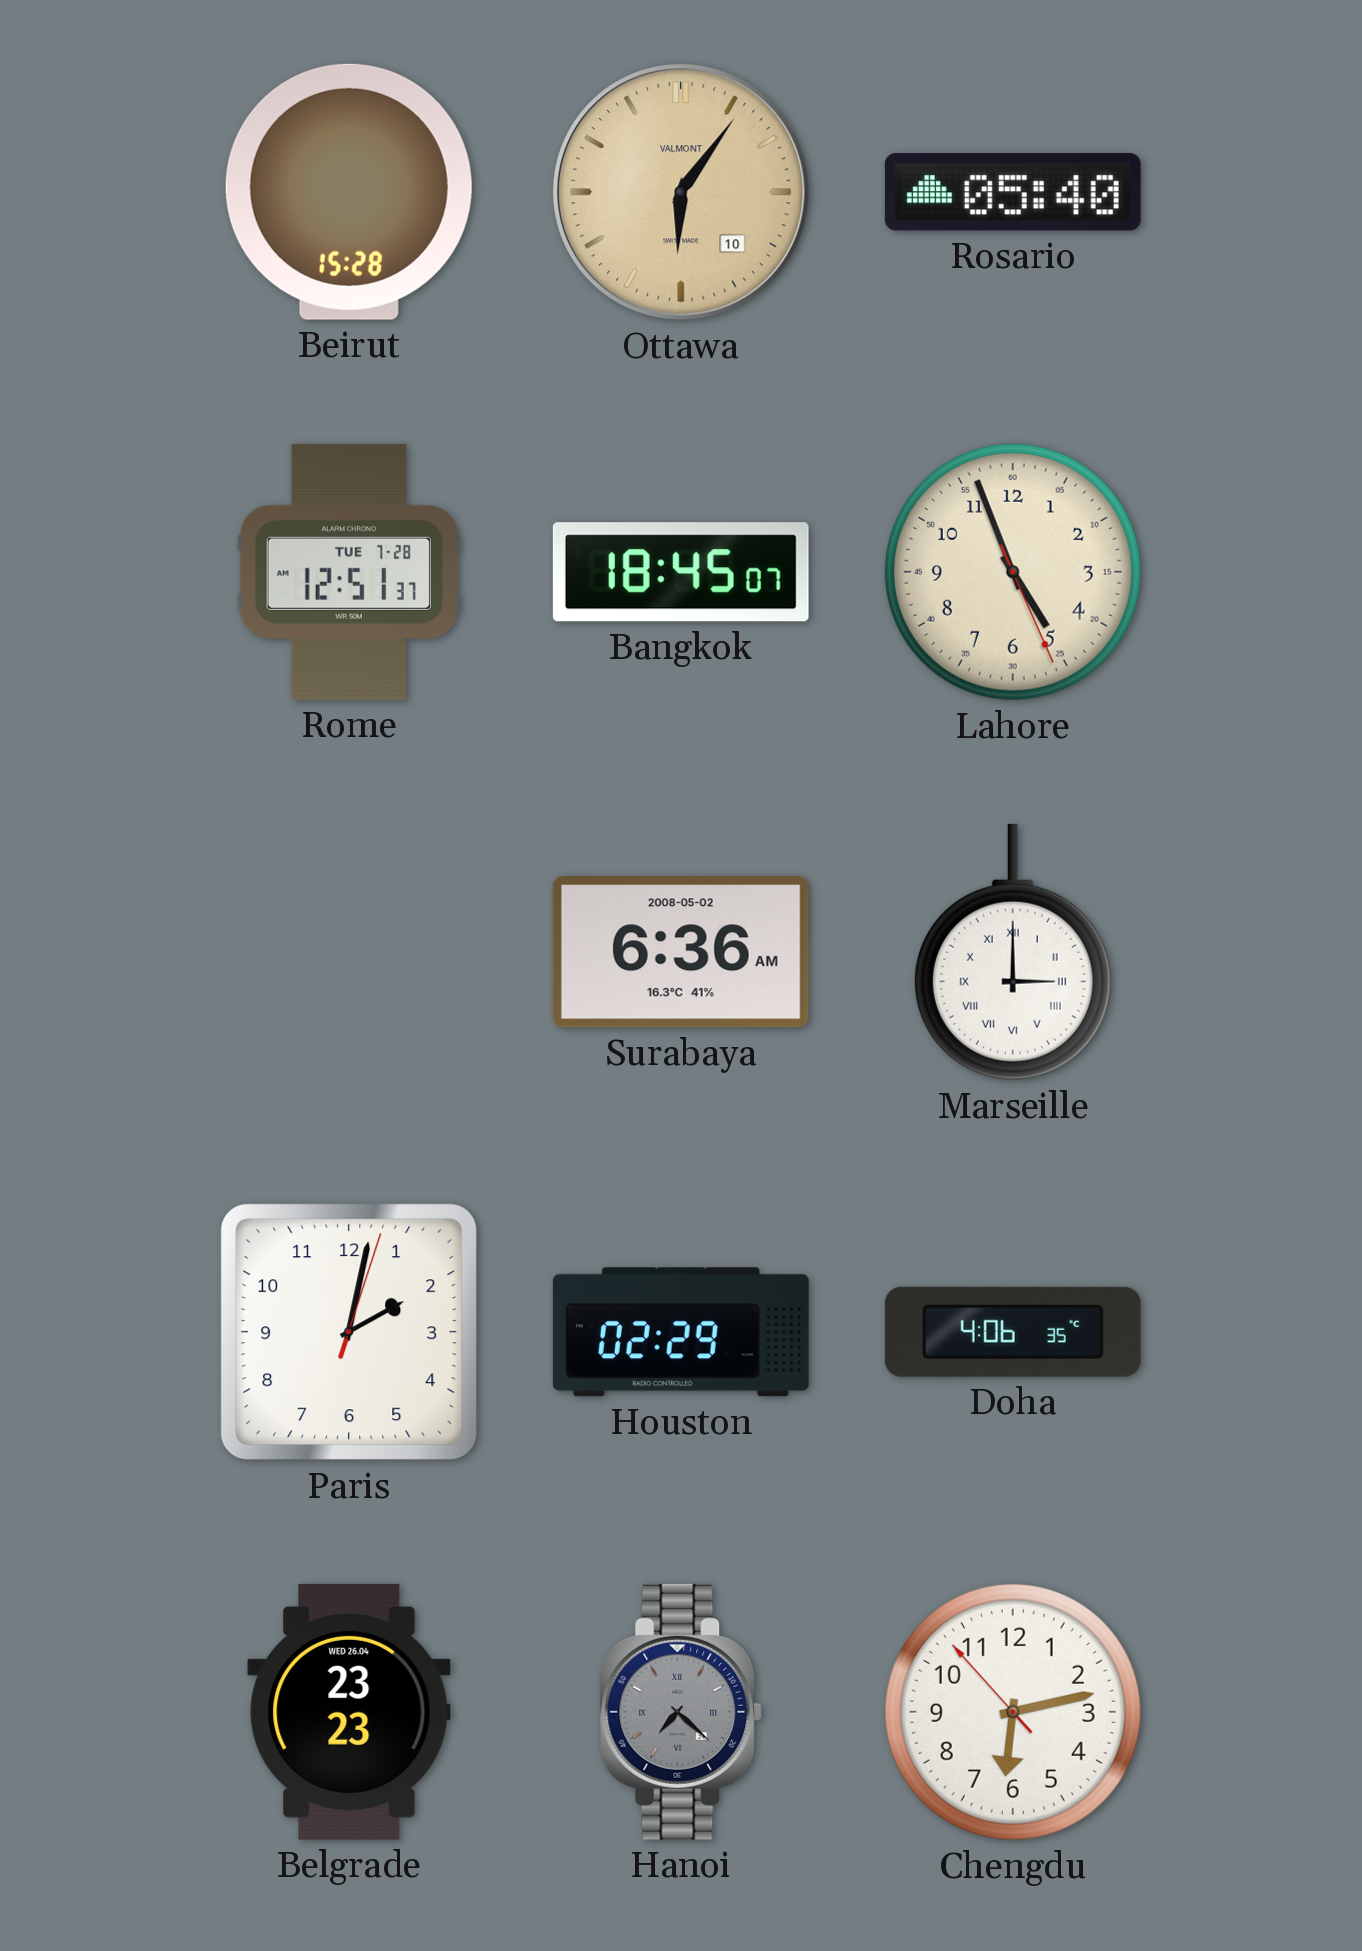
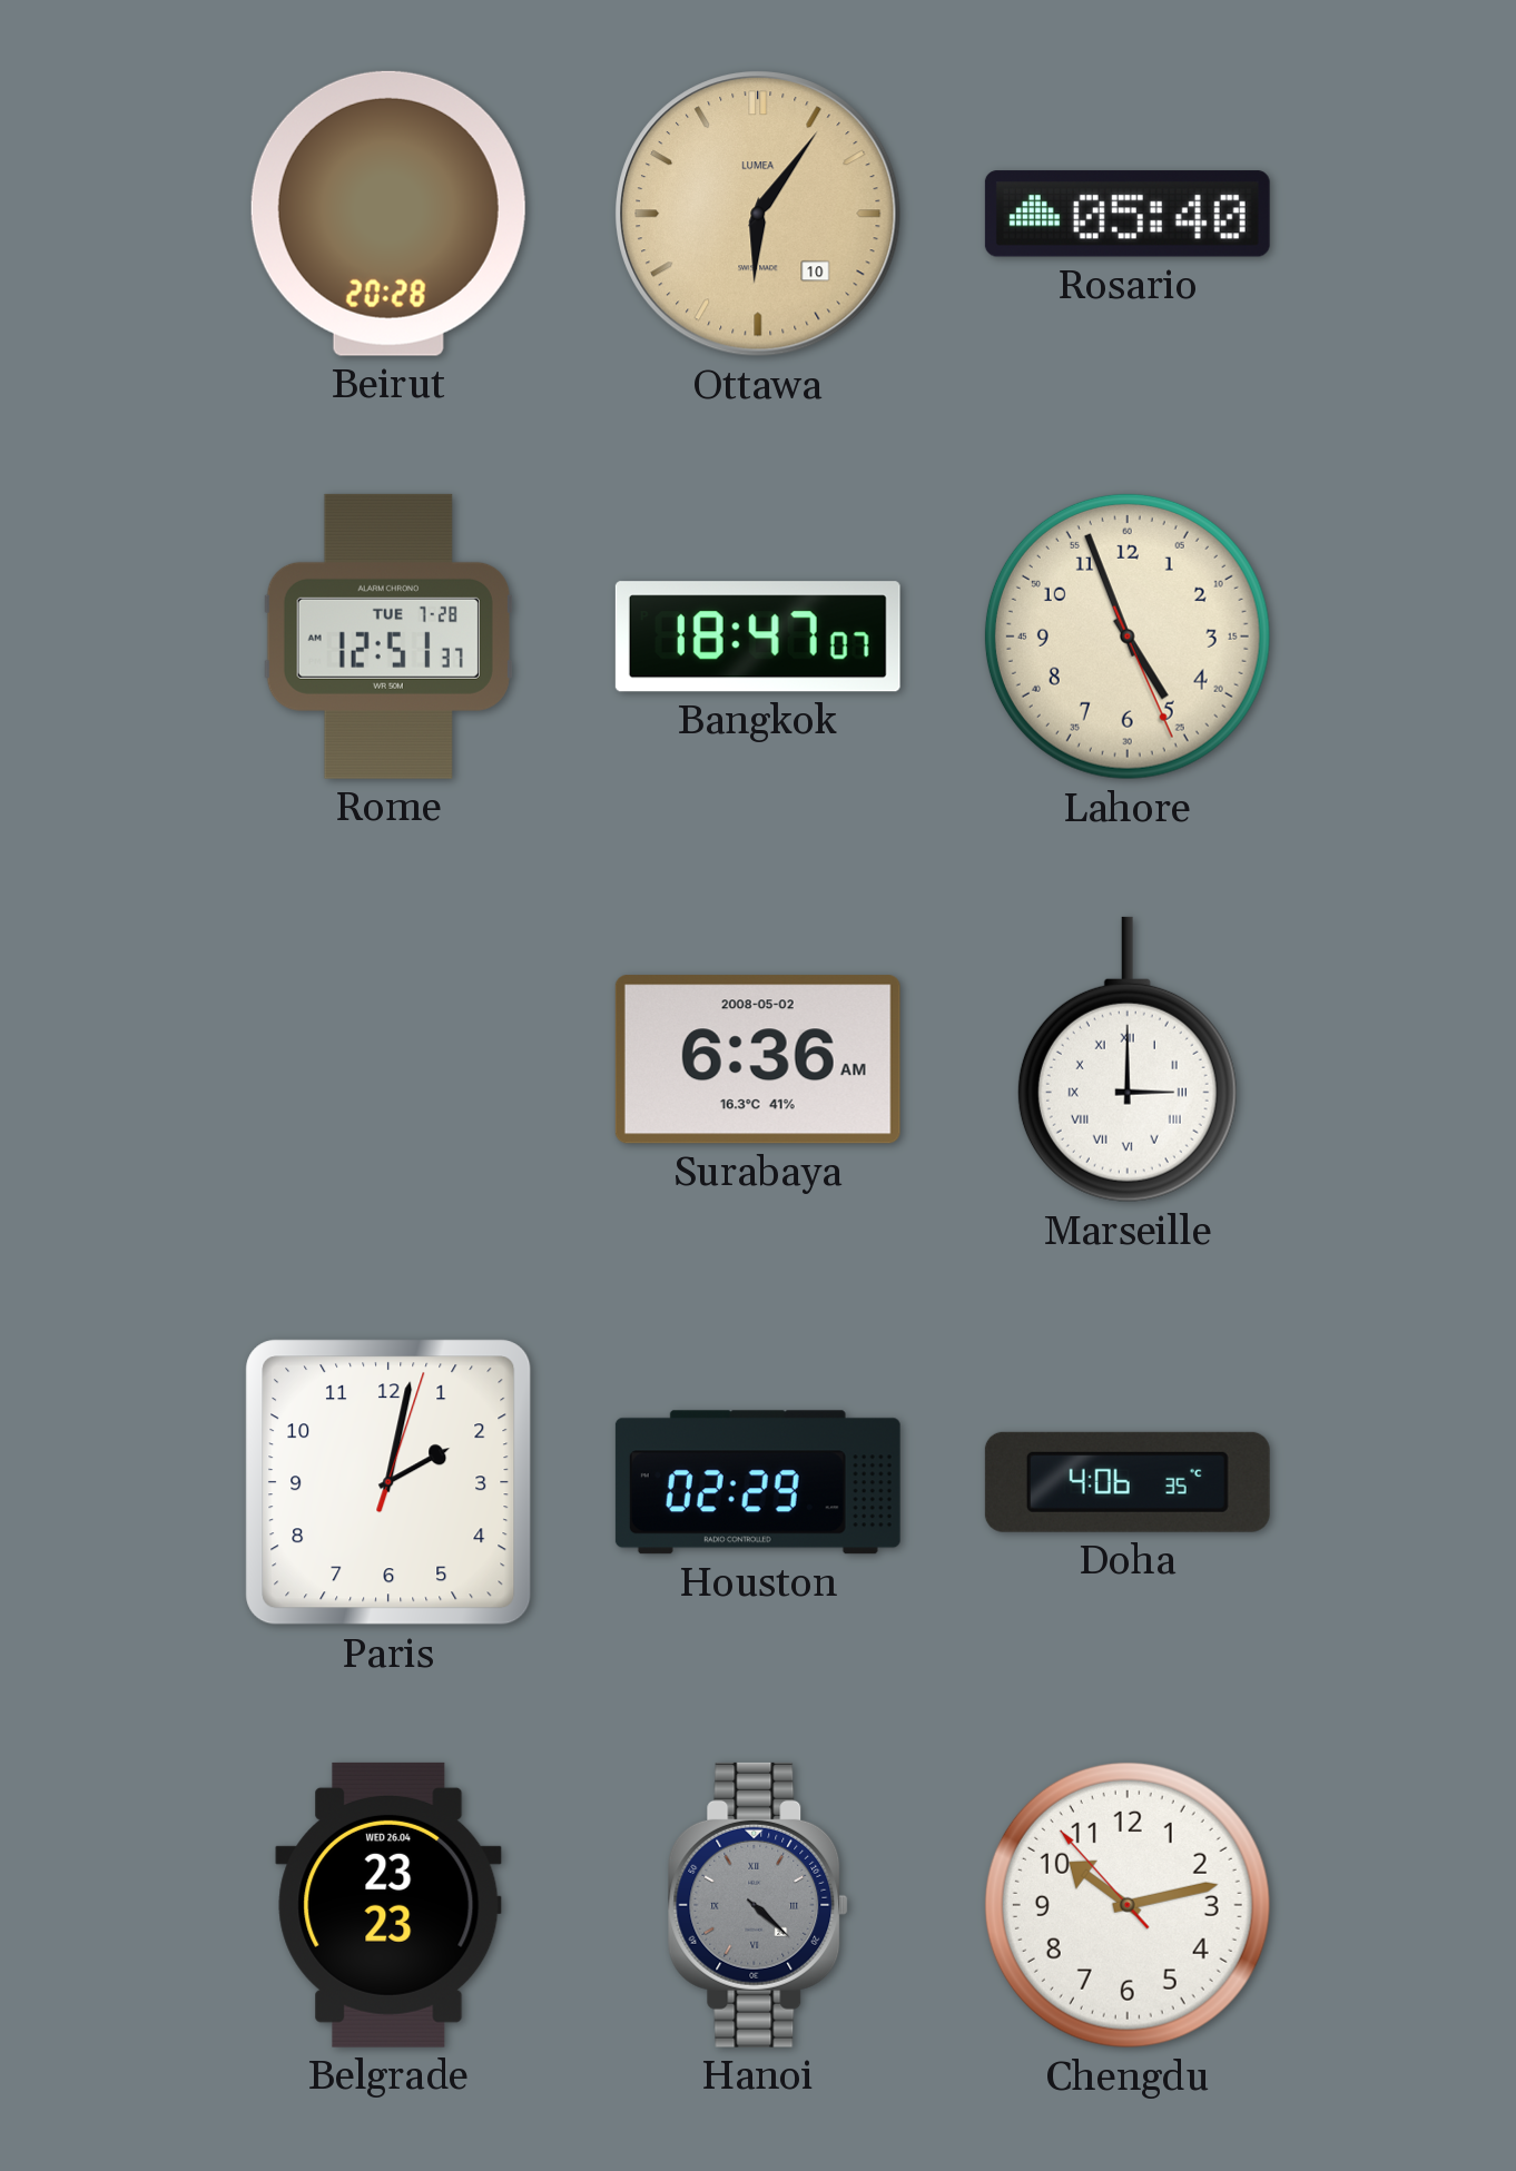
Beirut: 15:28 -> 20:28
Ottawa brand: VALMONT -> LUMEA
Bangkok: 18:45 -> 18:47
Hanoi: 7:22 -> 4:22
Chengdu: 6:12 -> 10:12
